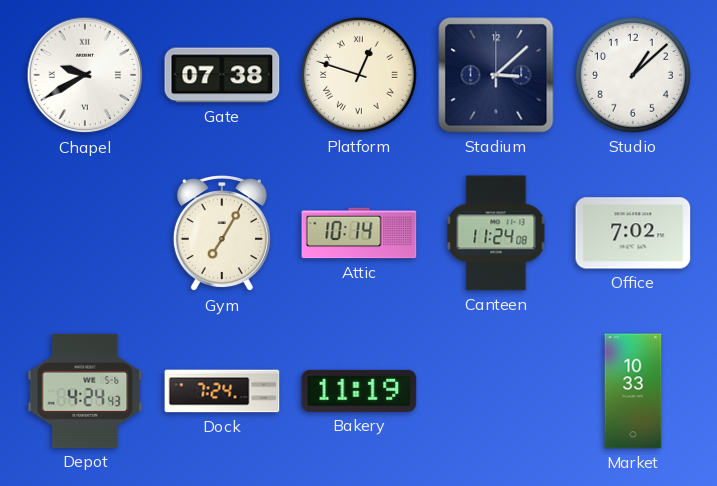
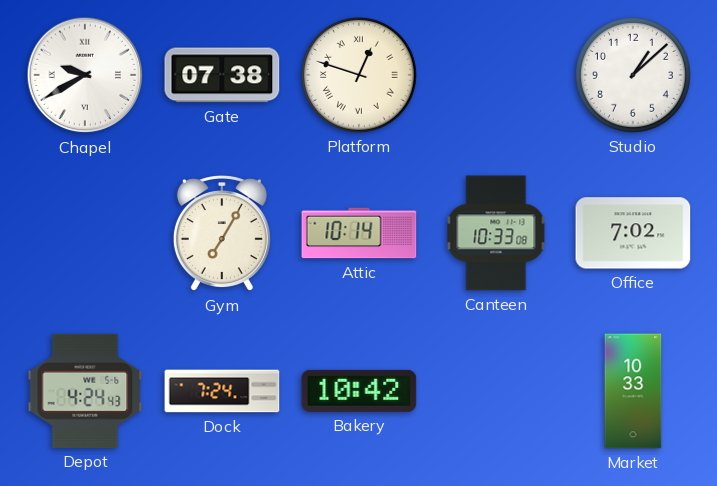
Stadium: 3:08 -> none
Canteen: 11:24 -> 10:33
Bakery: 11:19 -> 10:42
